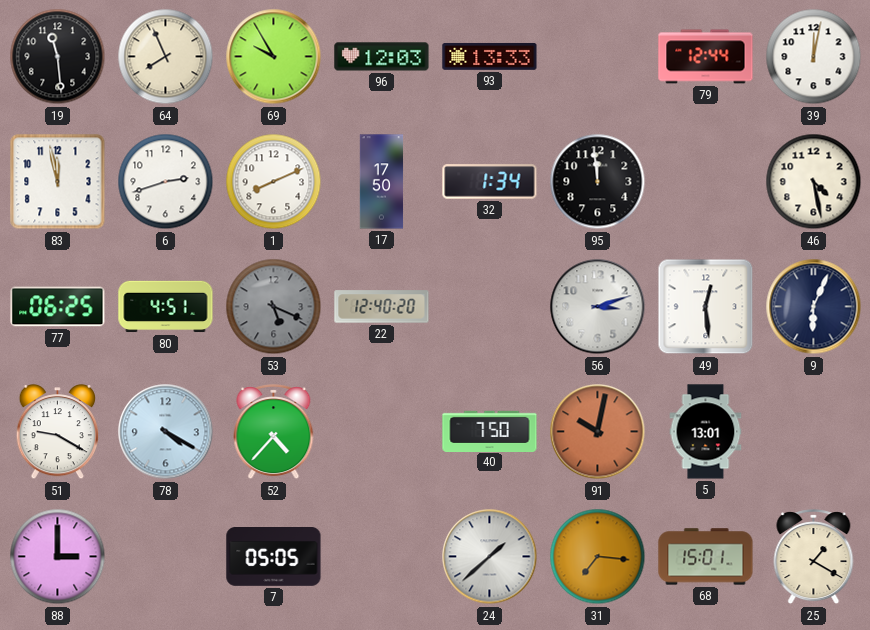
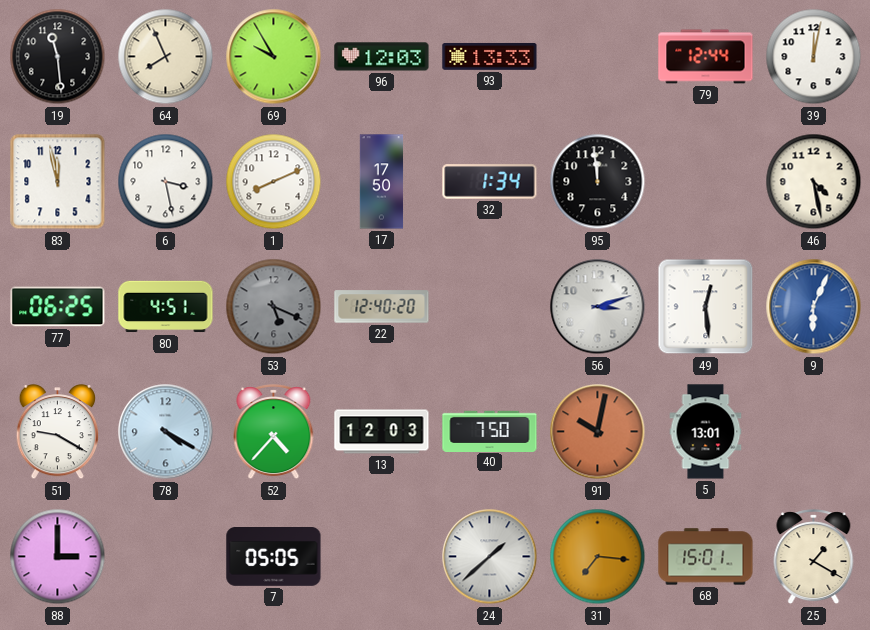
6: 2:42 -> 3:28
9 dial: navy -> blue
13: none -> 12:03
